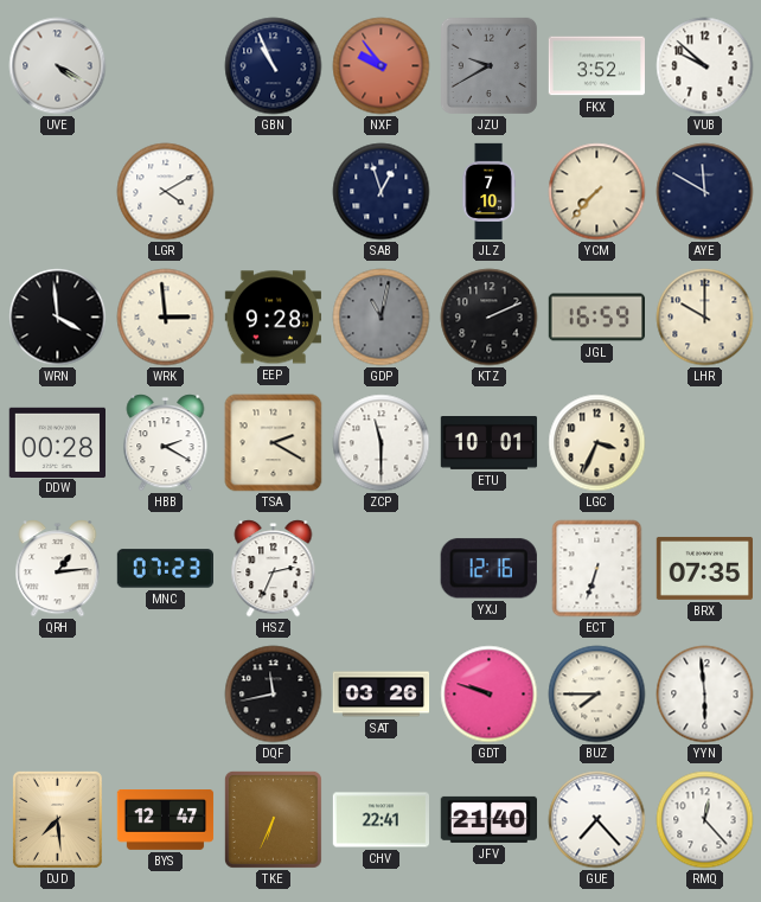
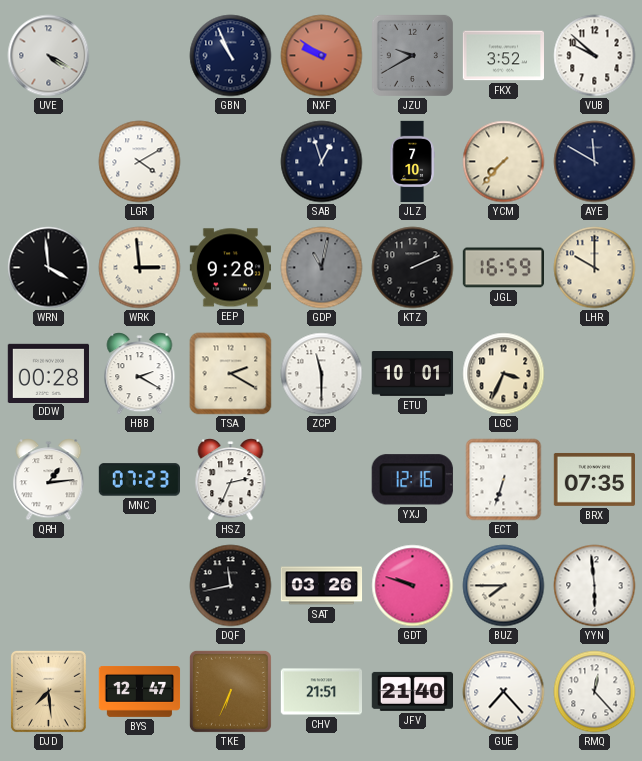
NXF: 9:54 -> 9:51
CHV: 22:41 -> 21:51
